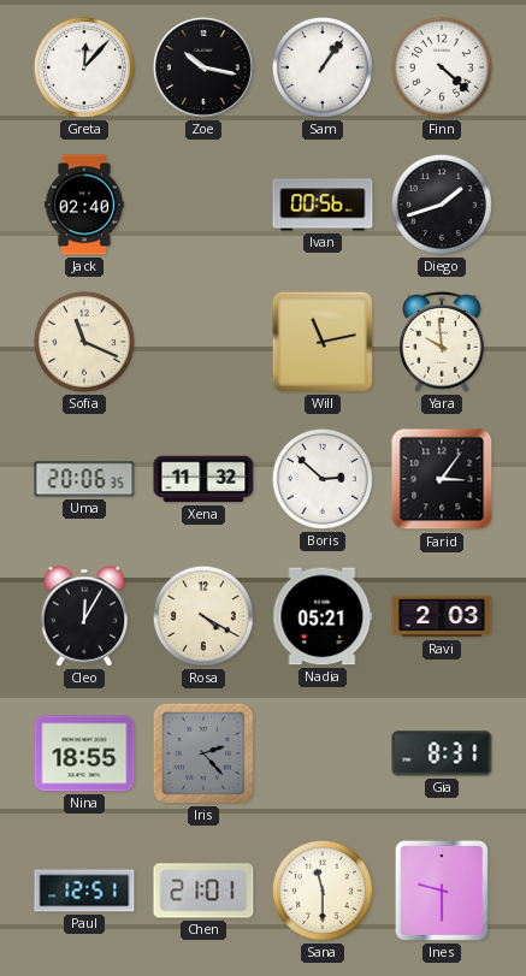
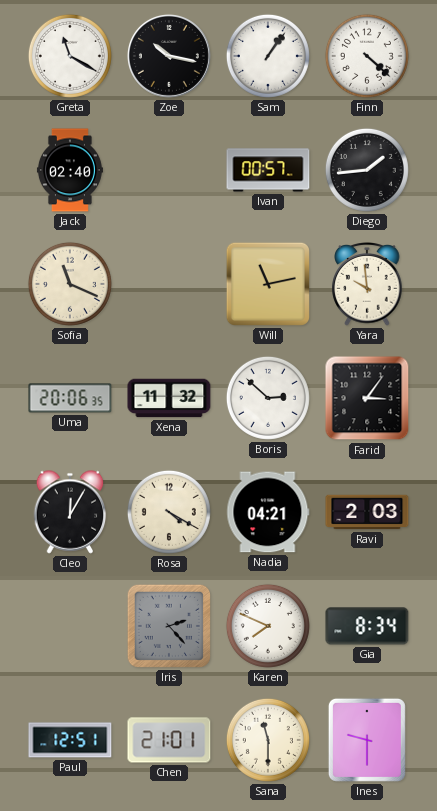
Greta: 12:07 -> 11:20
Ivan: 00:56 -> 00:57
Diego: 1:42 -> 1:44
Nadia: 05:21 -> 04:21
Nina: 18:55 -> none
Karen: none -> 7:49
Gia: 8:31 -> 8:34
